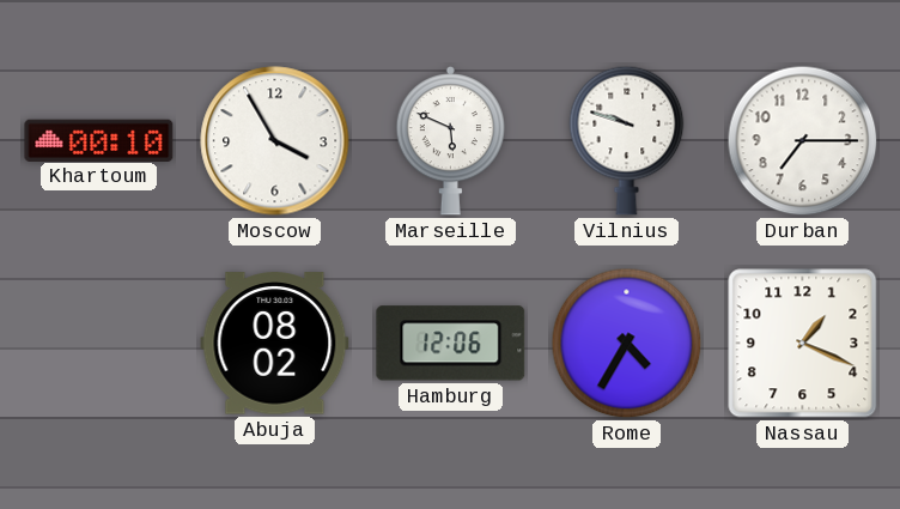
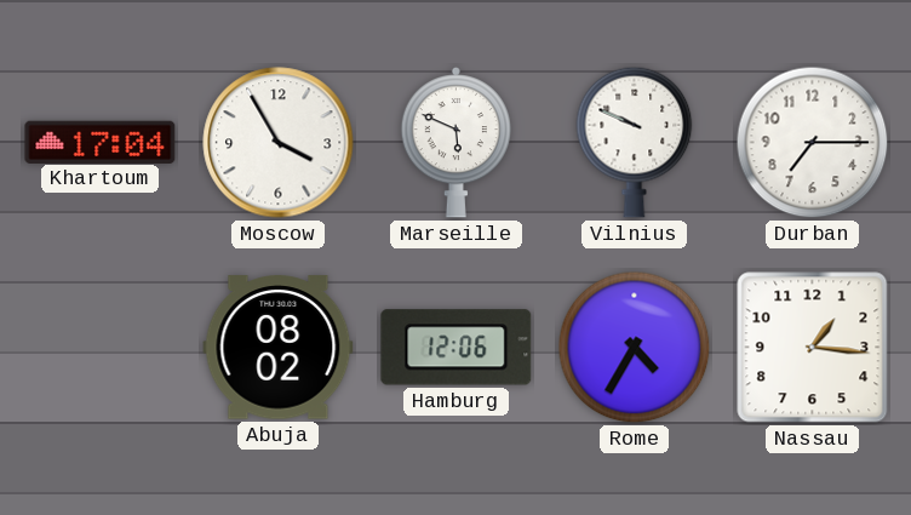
Khartoum: 00:10 -> 17:04
Vilnius: 9:48 -> 9:49
Nassau: 1:19 -> 1:16
